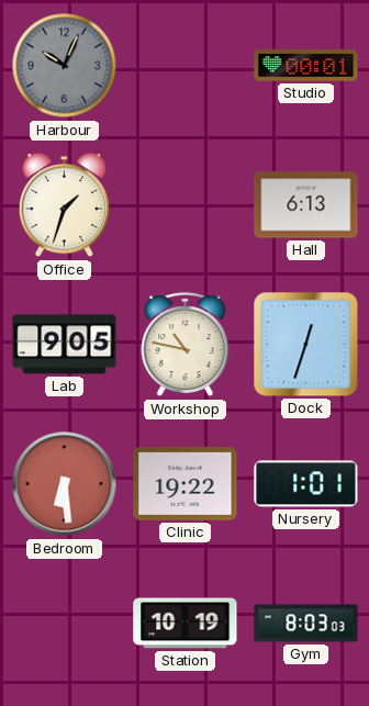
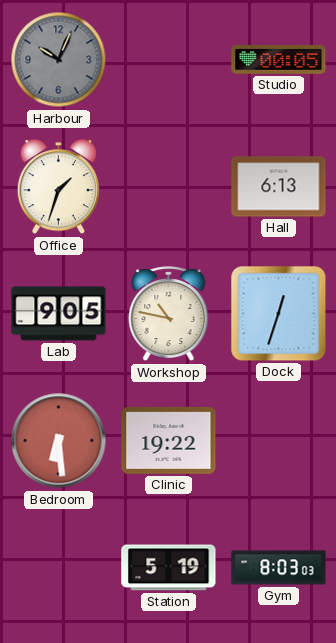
Studio: 00:01 -> 00:05
Nursery: 1:01 -> none
Station: 10:19 -> 5:19
